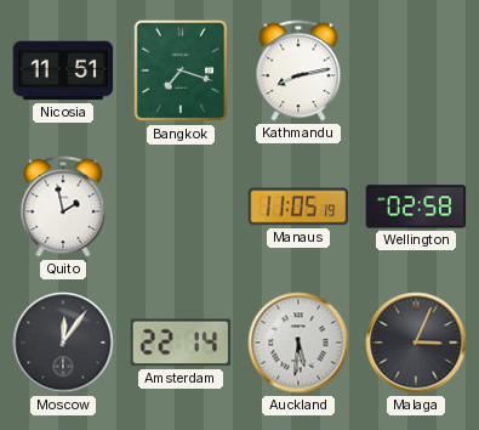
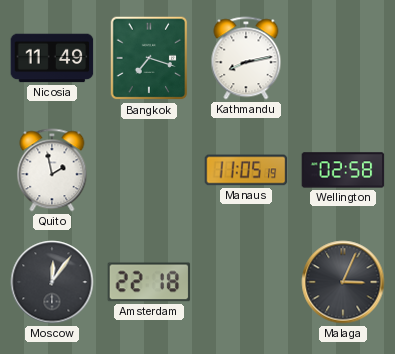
Nicosia: 11:51 -> 11:49
Amsterdam: 22:14 -> 22:18
Auckland: 5:31 -> none
